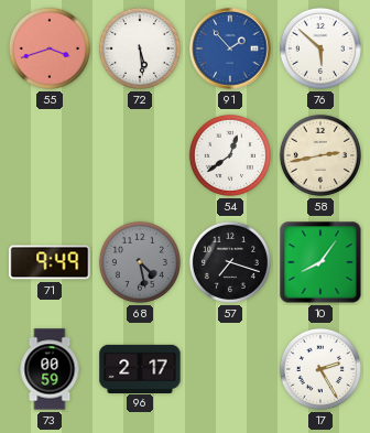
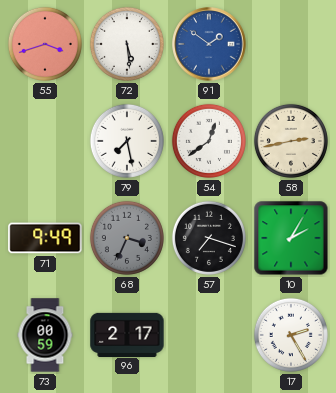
91: 1:53 -> 1:51
76: 5:52 -> none
79: none -> 7:28
68: 4:28 -> 3:34
10: 8:06 -> 2:05
